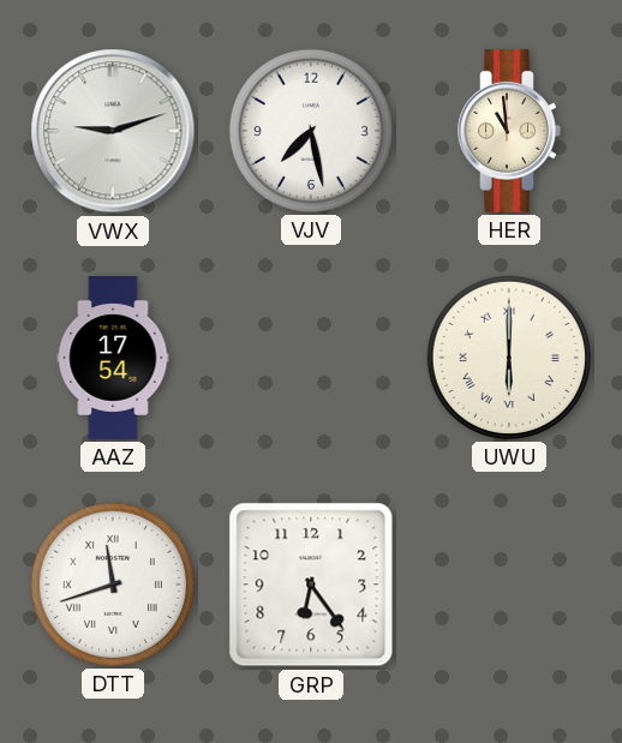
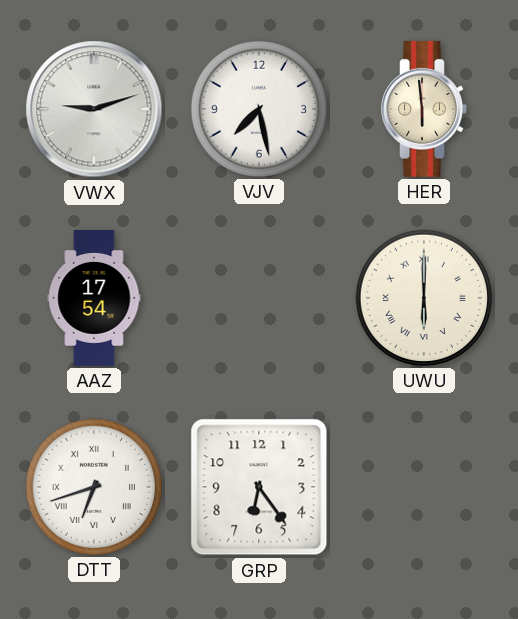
HER: 10:59 -> 5:59
DTT: 11:42 -> 6:42
